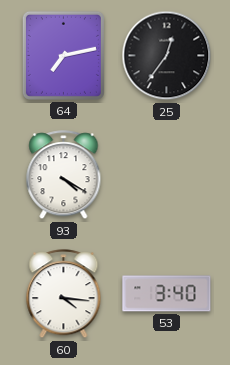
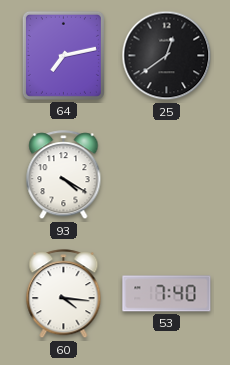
25: 12:36 -> 12:39
53: 3:40 -> 7:40
